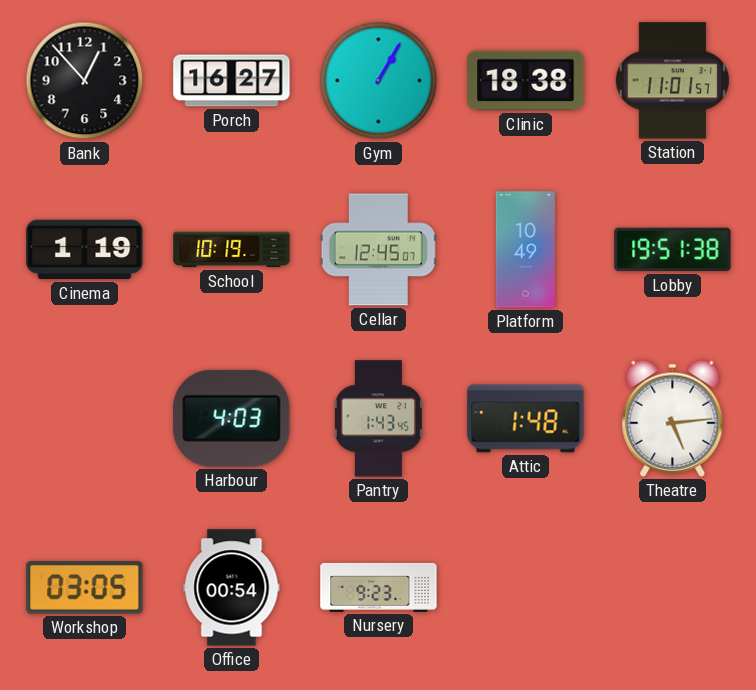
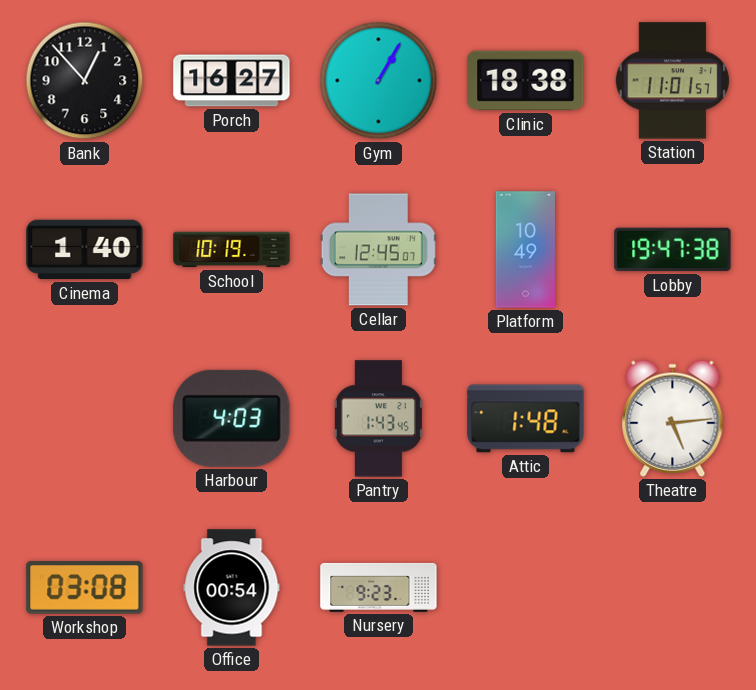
Cinema: 1:19 -> 1:40
Lobby: 19:51 -> 19:47
Workshop: 03:05 -> 03:08
